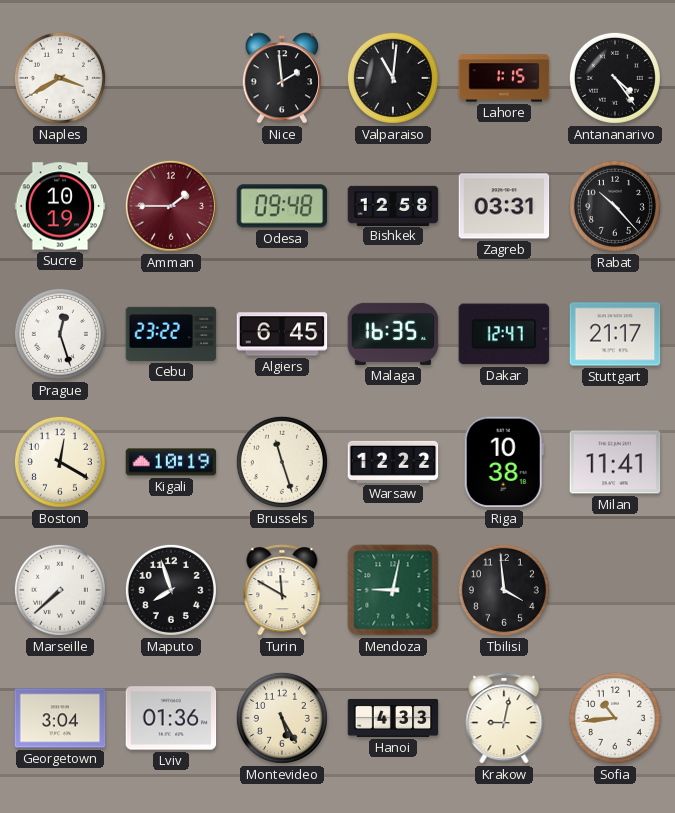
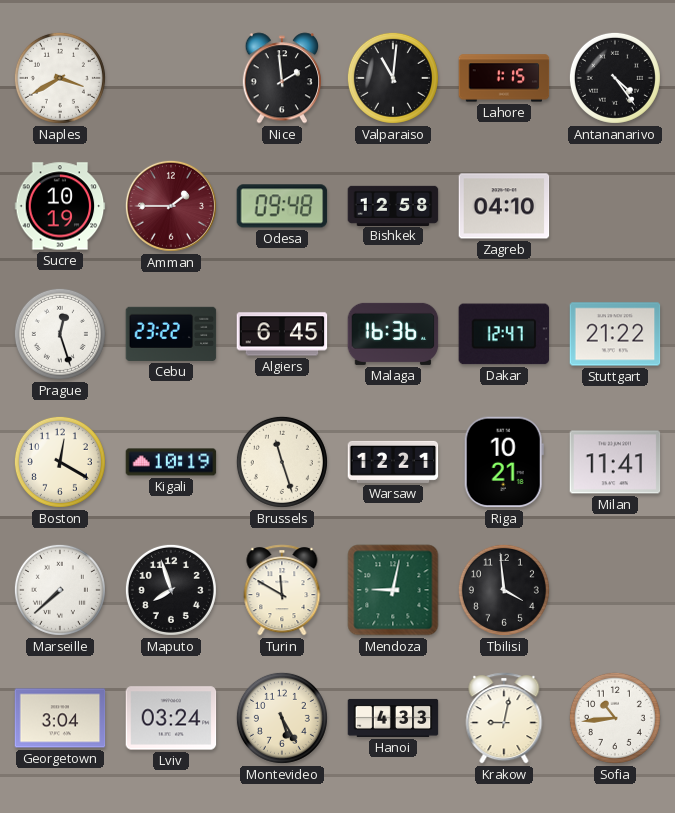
Zagreb: 03:31 -> 04:10
Rabat: 10:23 -> none
Malaga: 16:35 -> 16:36
Stuttgart: 21:17 -> 21:22
Warsaw: 12:22 -> 12:21
Riga: 10:38 -> 10:21
Lviv: 01:36 -> 03:24
